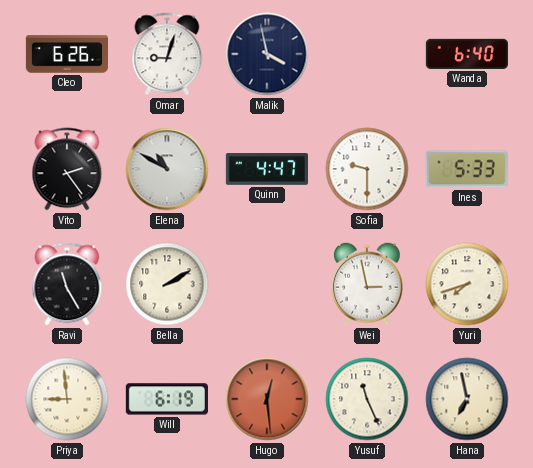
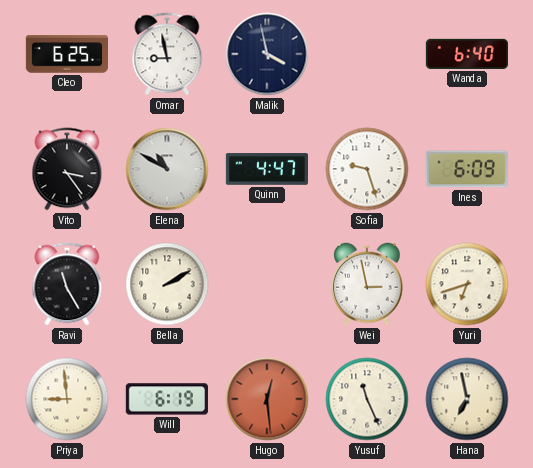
Cleo: 6:26 -> 6:25
Omar: 9:03 -> 8:58
Vito: 2:24 -> 3:24
Sofia: 9:30 -> 9:27
Ines: 5:33 -> 6:09
Yuri: 7:42 -> 6:42
